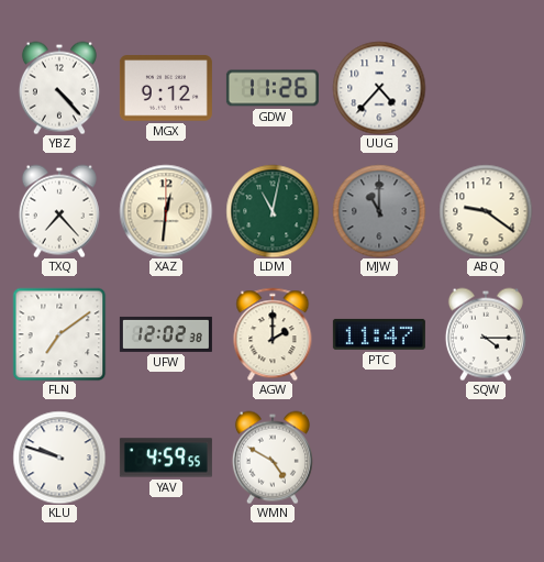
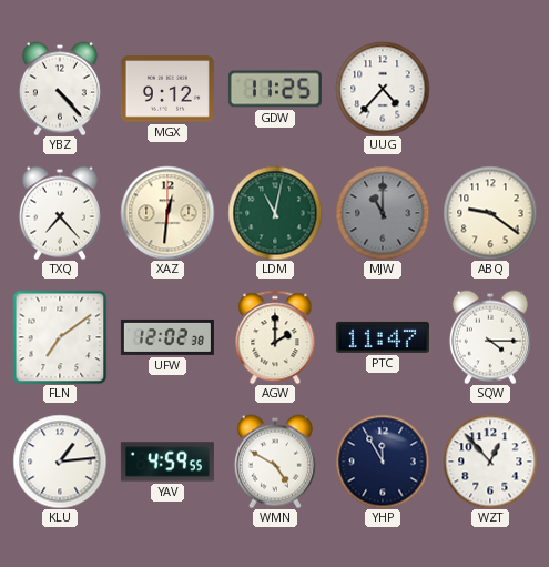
GDW: 11:26 -> 11:25
KLU: 9:48 -> 1:14
YHP: none -> 11:55
WZT: none -> 12:53
